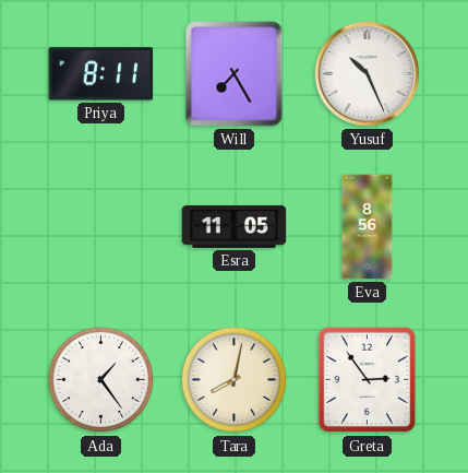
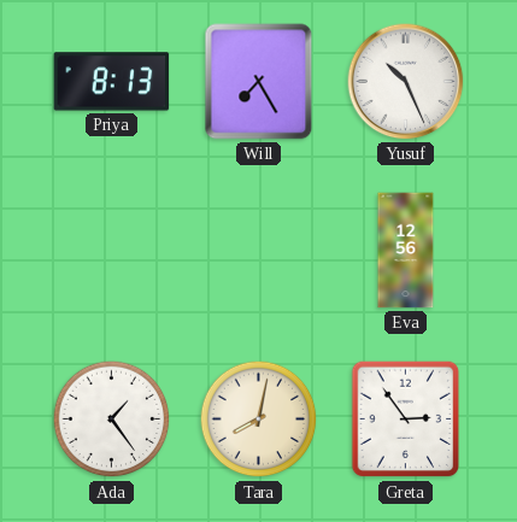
Priya: 8:11 -> 8:13
Esra: 11:05 -> none
Eva: 8:56 -> 12:56
